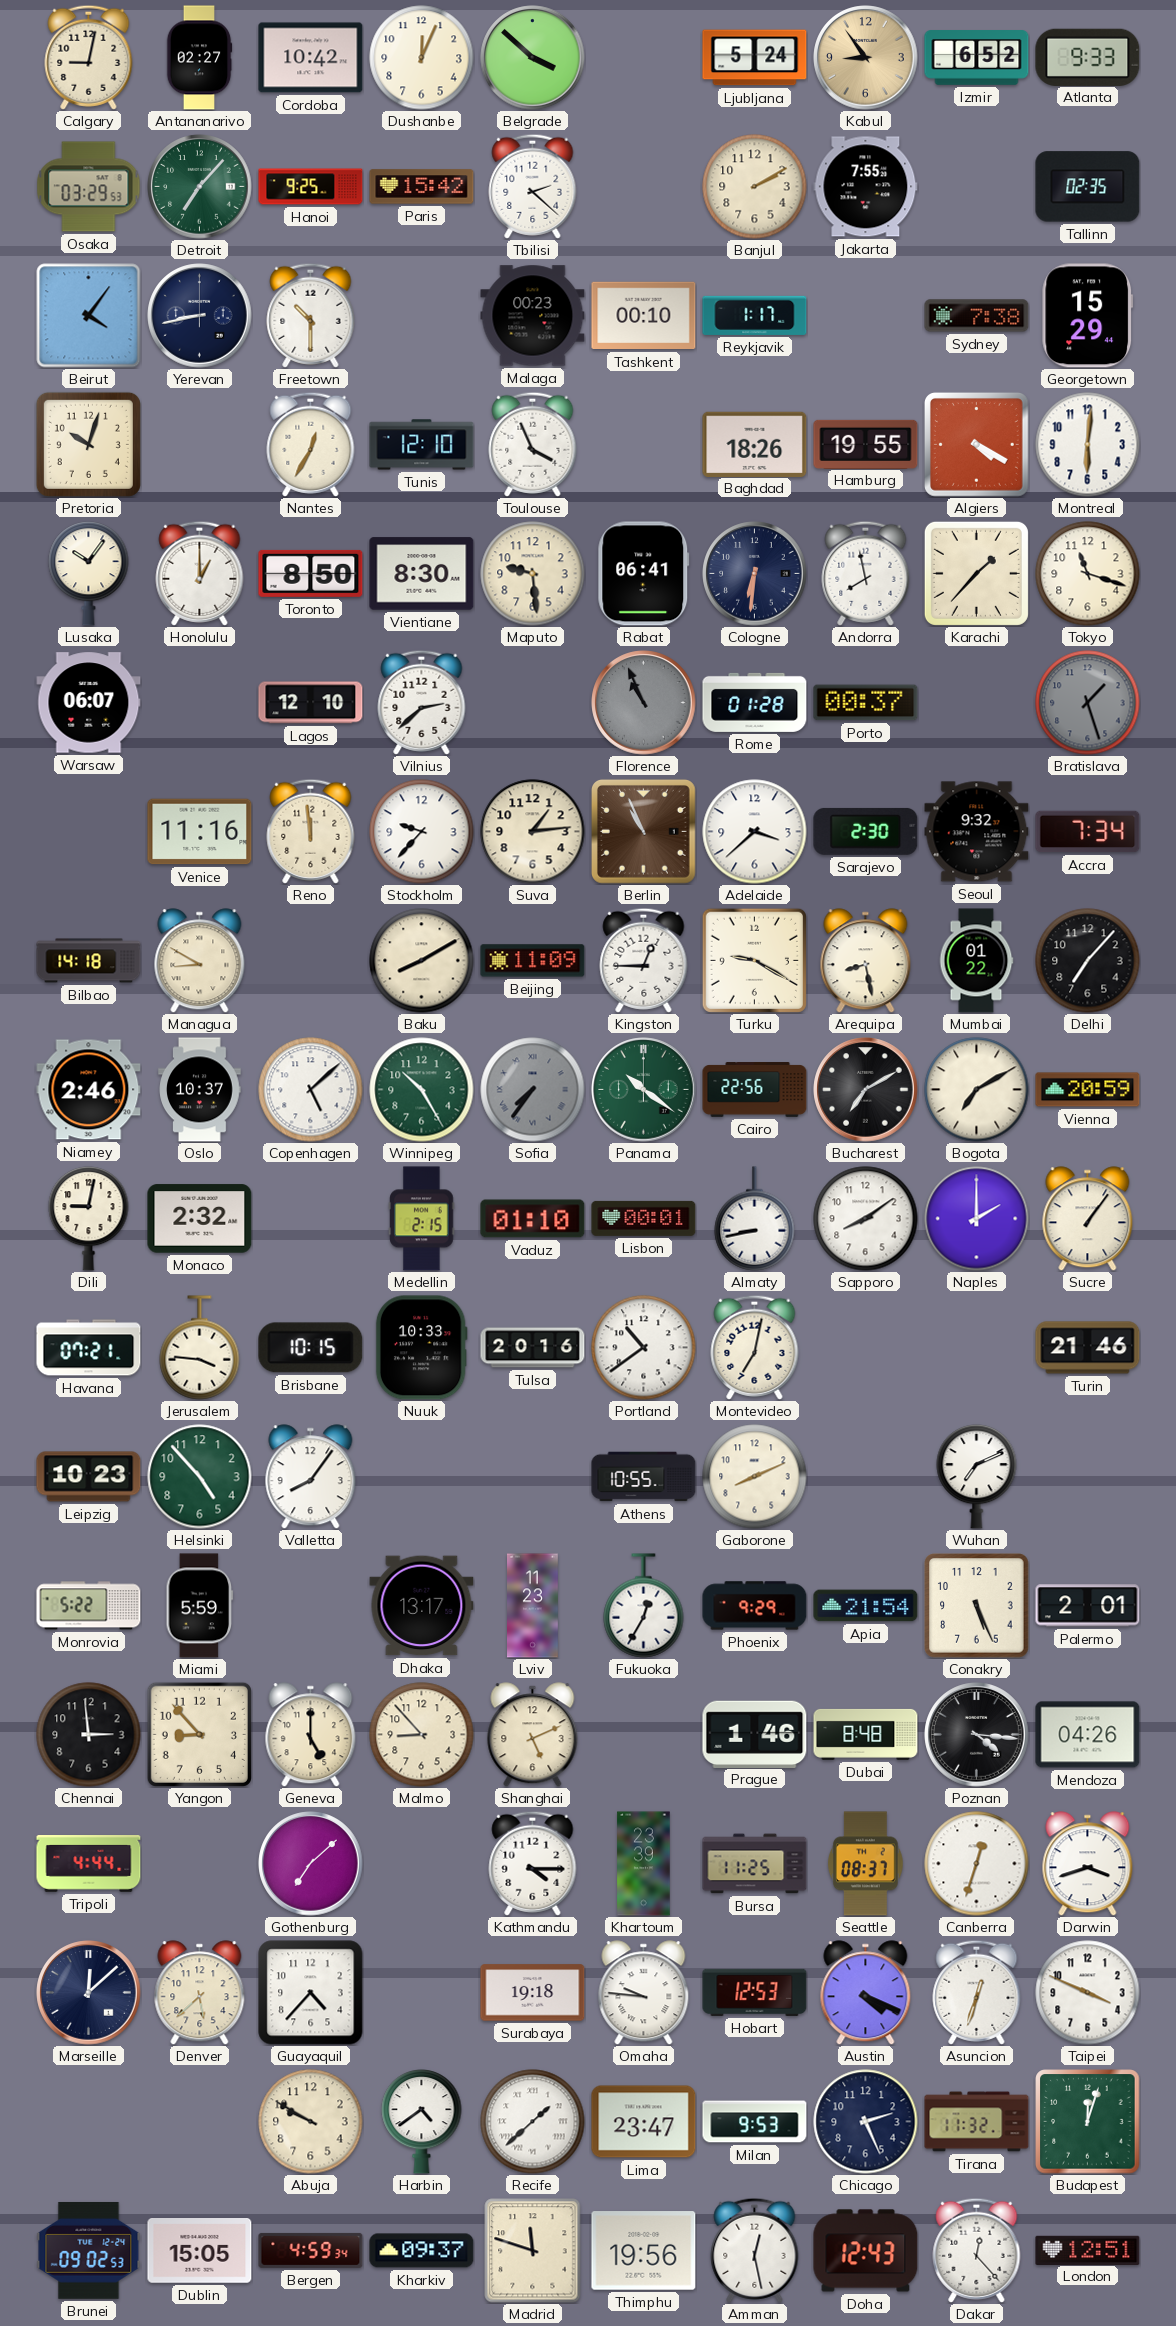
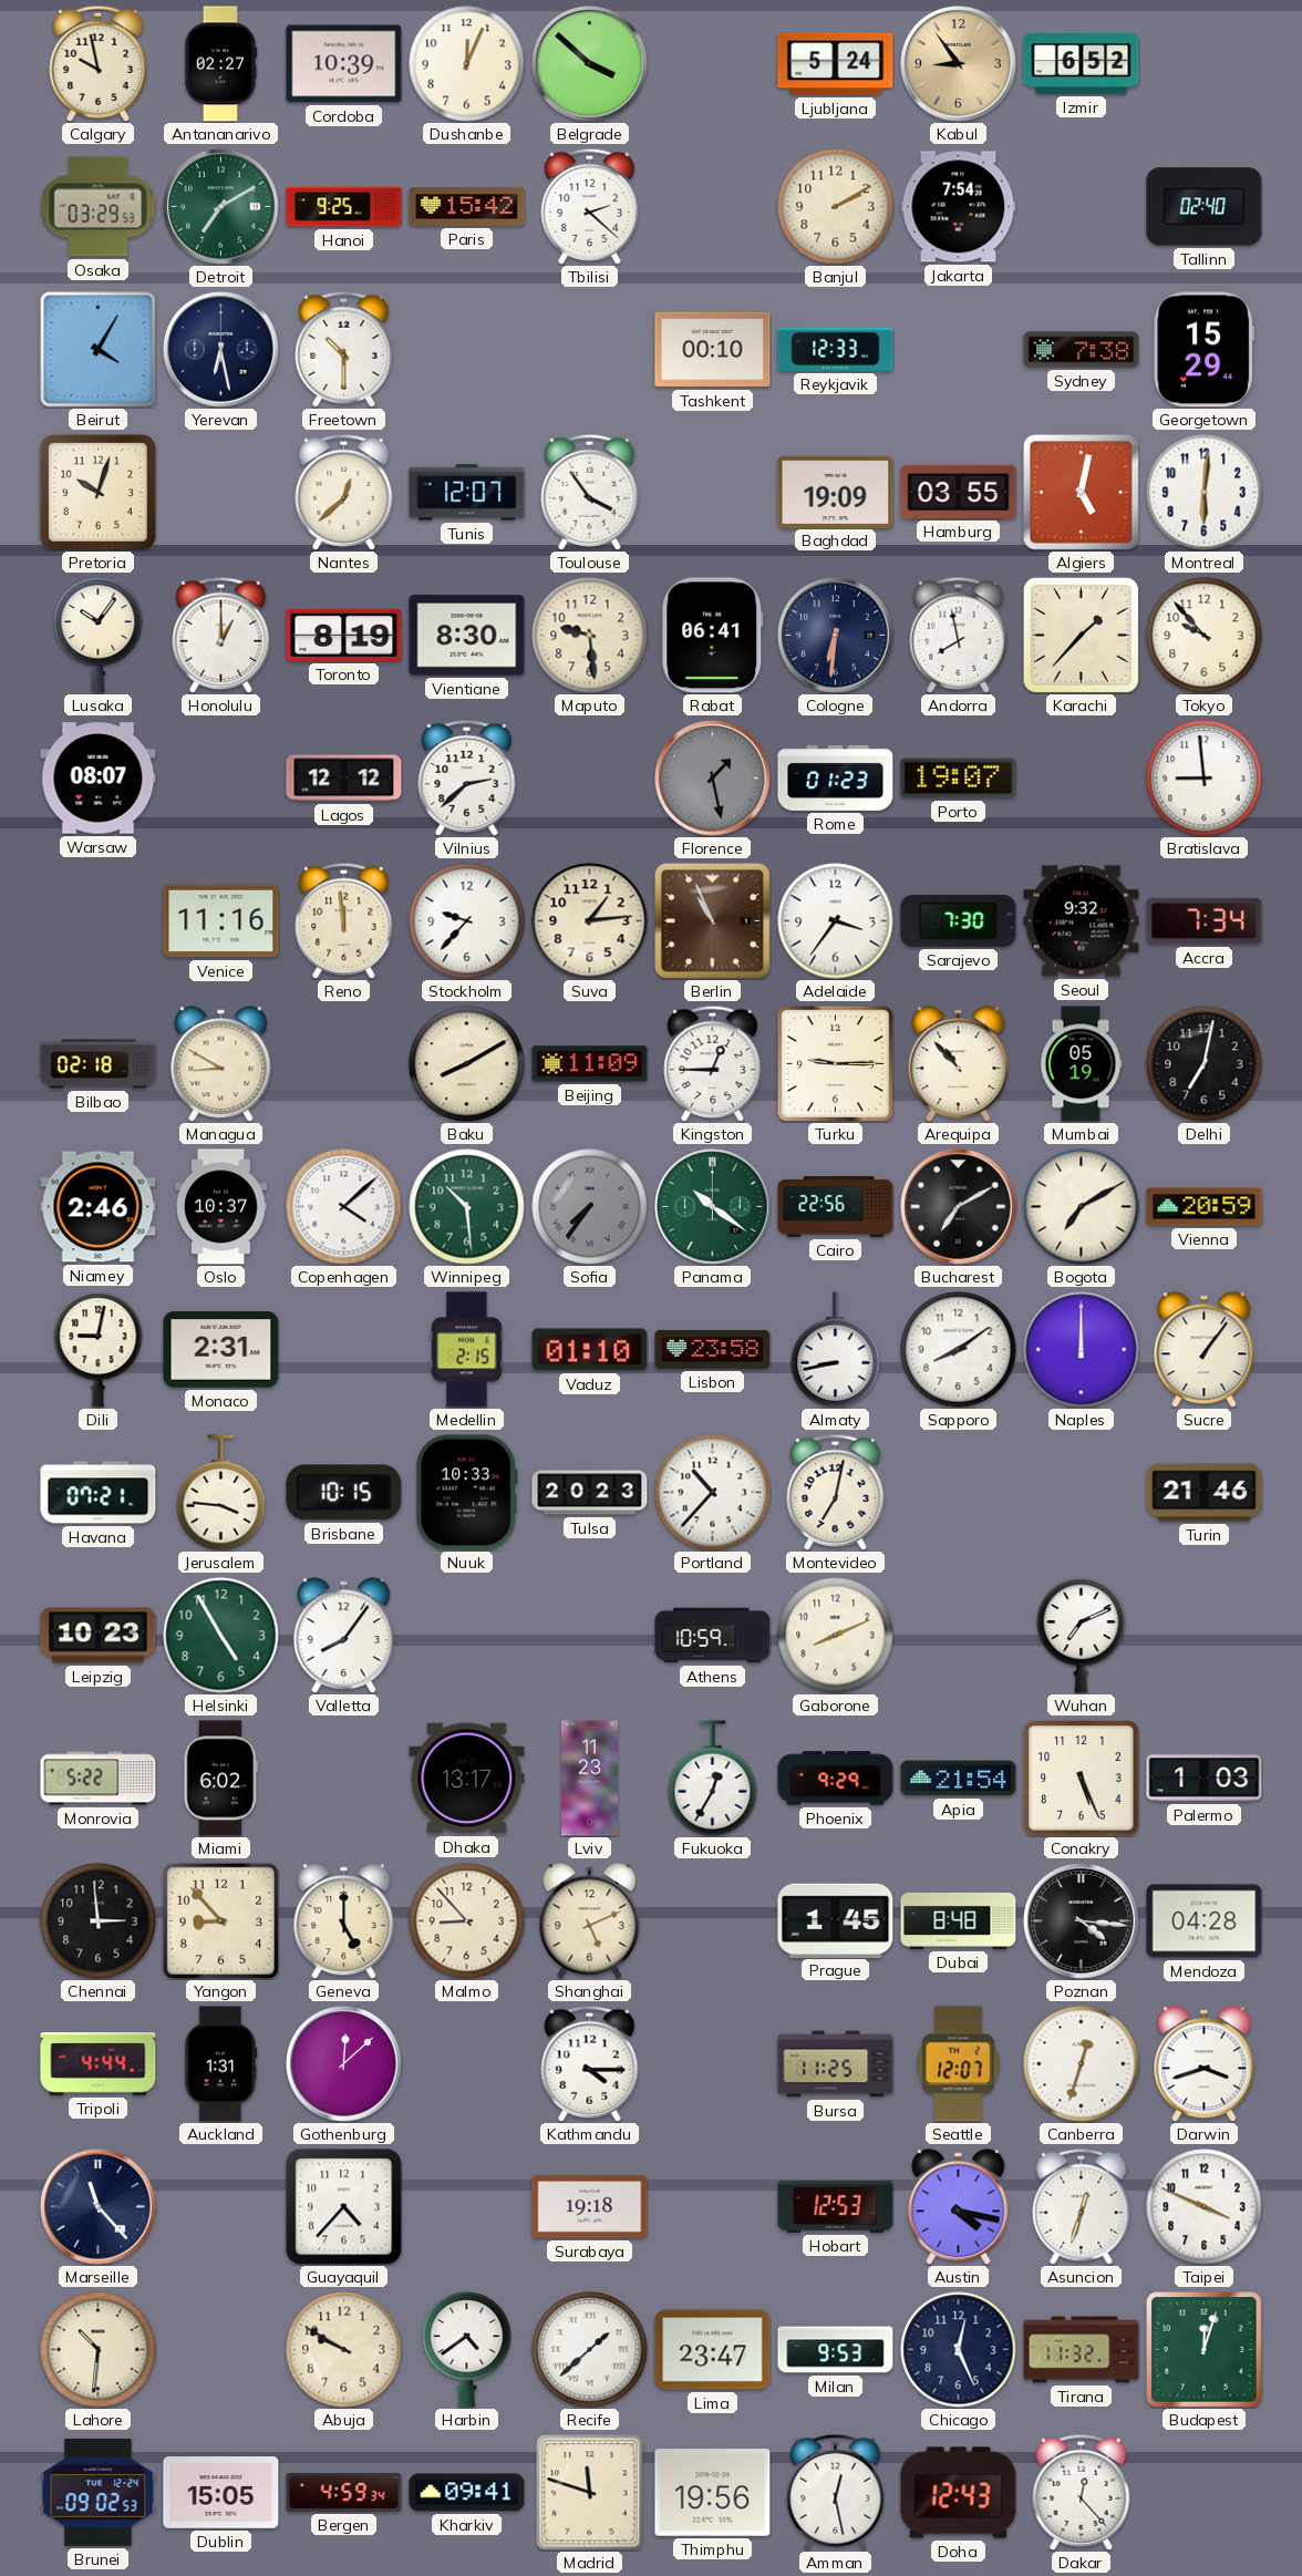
Calgary: 9:02 -> 9:58
Cordoba: 10:42 -> 10:39
Atlanta: 9:33 -> none
Detroit: 7:07 -> 7:10
Jakarta: 7:55 -> 7:54
Tallinn: 02:35 -> 02:40
Beirut: 4:06 -> 4:05
Yerevan: 8:43 -> 6:28
Malaga: 00:23 -> none
Reykjavik: 1:17 -> 12:33
Nantes: 12:35 -> 12:38
Tunis: 12:10 -> 12:07
Toulouse: 3:56 -> 3:54
Baghdad: 18:26 -> 19:09
Hamburg: 19:55 -> 03:55
Algiers: 4:20 -> 5:02
Toronto: 8:50 -> 8:19
Tokyo: 11:18 -> 9:53
Warsaw: 06:07 -> 08:07
Lagos: 12:10 -> 12:12
Florence: 10:56 -> 1:28
Rome: 01:28 -> 01:23
Porto: 00:37 -> 19:07
Bratislava: 1:27 -> 8:59
Bratislava dial: grey -> white
Adelaide: 3:38 -> 3:36
Sarajevo: 2:30 -> 7:30
Bilbao: 14:18 -> 02:18
Turku: 9:20 -> 9:15
Arequipa: 8:28 -> 10:53
Mumbai: 01:22 -> 05:19
Delhi: 7:07 -> 7:02
Copenhagen: 5:08 -> 4:08
Winnipeg: 10:25 -> 10:29
Monaco: 2:32 -> 2:31
Lisbon: 00:01 -> 23:58
Naples: 2:00 -> 12:00
Tulsa: 20:16 -> 20:23
Portland: 10:39 -> 10:37
Helsinki: 4:53 -> 4:55
Athens: 10:55 -> 10:59
Miami: 5:59 -> 6:02
Palermo: 2:01 -> 1:03
Prague: 1:46 -> 1:45
Mendoza: 04:26 -> 04:28
Auckland: none -> 1:31
Gothenburg: 7:08 -> 12:08
Khartoum: 23:39 -> none
Seattle: 08:37 -> 12:07
Marseille: 12:08 -> 11:23
Denver: 5:38 -> none
Omaha: 9:46 -> none
Austin: 4:19 -> 4:17
Lahore: none -> 10:31
Chicago: 2:26 -> 12:26
Kharkiv: 09:37 -> 09:41
London: 12:51 -> none
